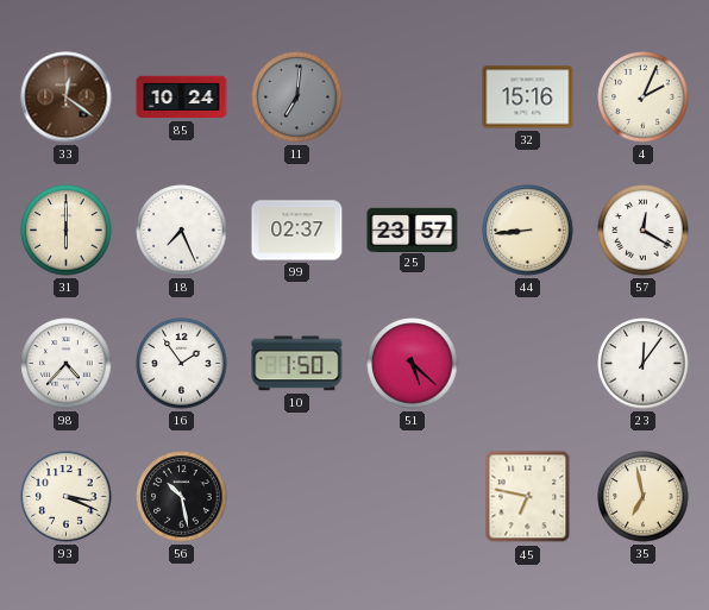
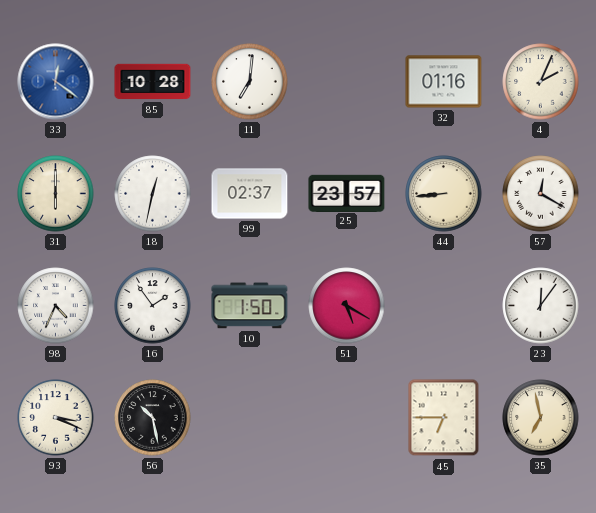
33 dial: brown -> blue
85: 10:24 -> 10:28
11 dial: grey -> white
32: 15:16 -> 01:16
18: 7:26 -> 12:32
98: 4:37 -> 4:34
51: 5:22 -> 5:20
45: 6:47 -> 6:45
